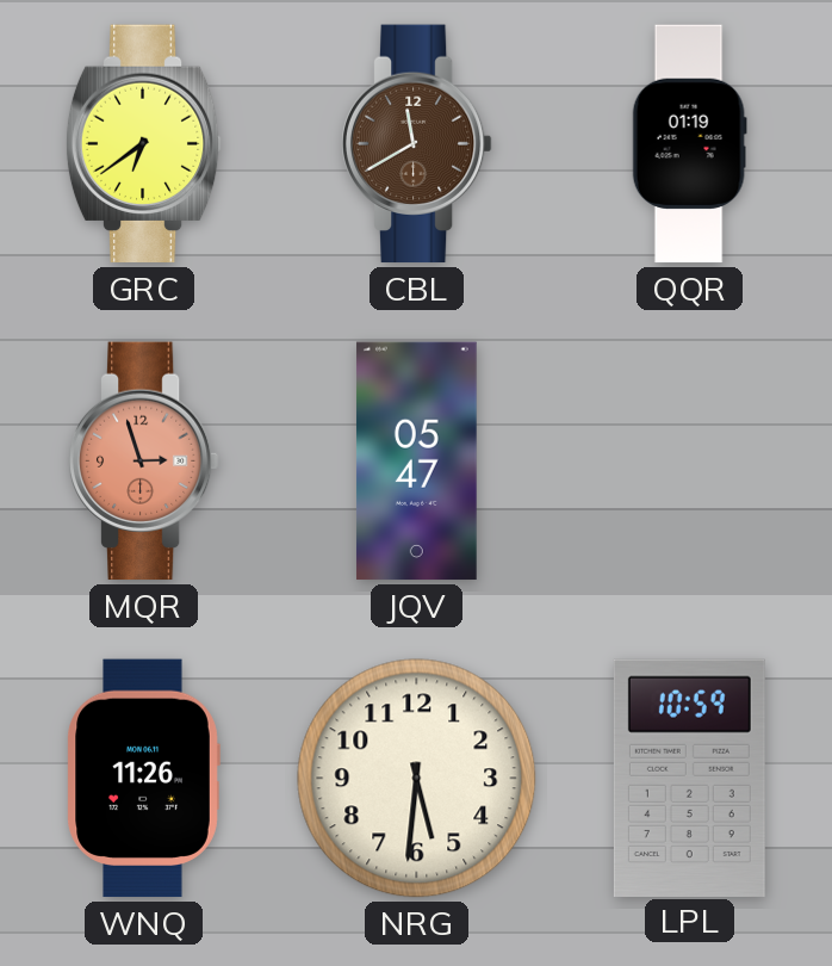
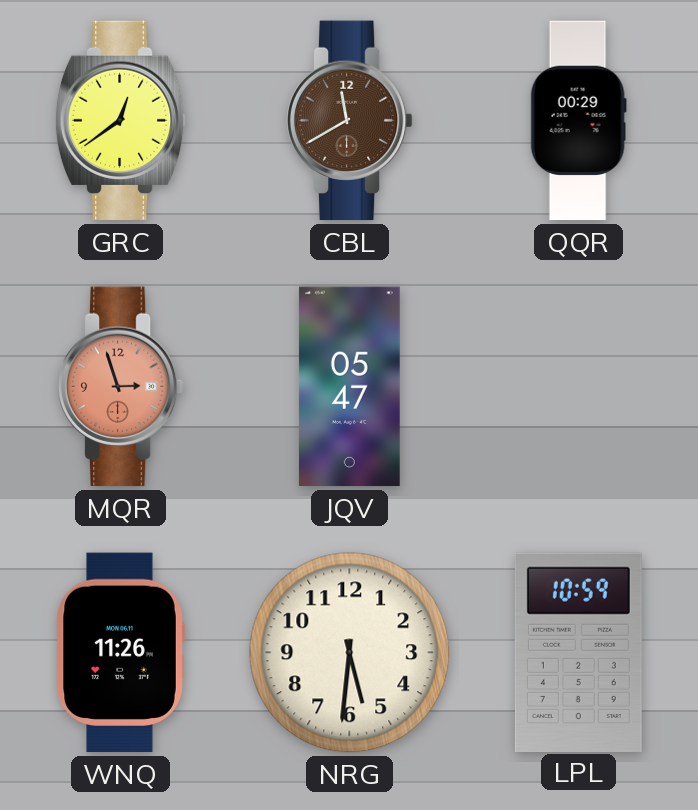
GRC: 6:39 -> 12:39
QQR: 01:19 -> 00:29
